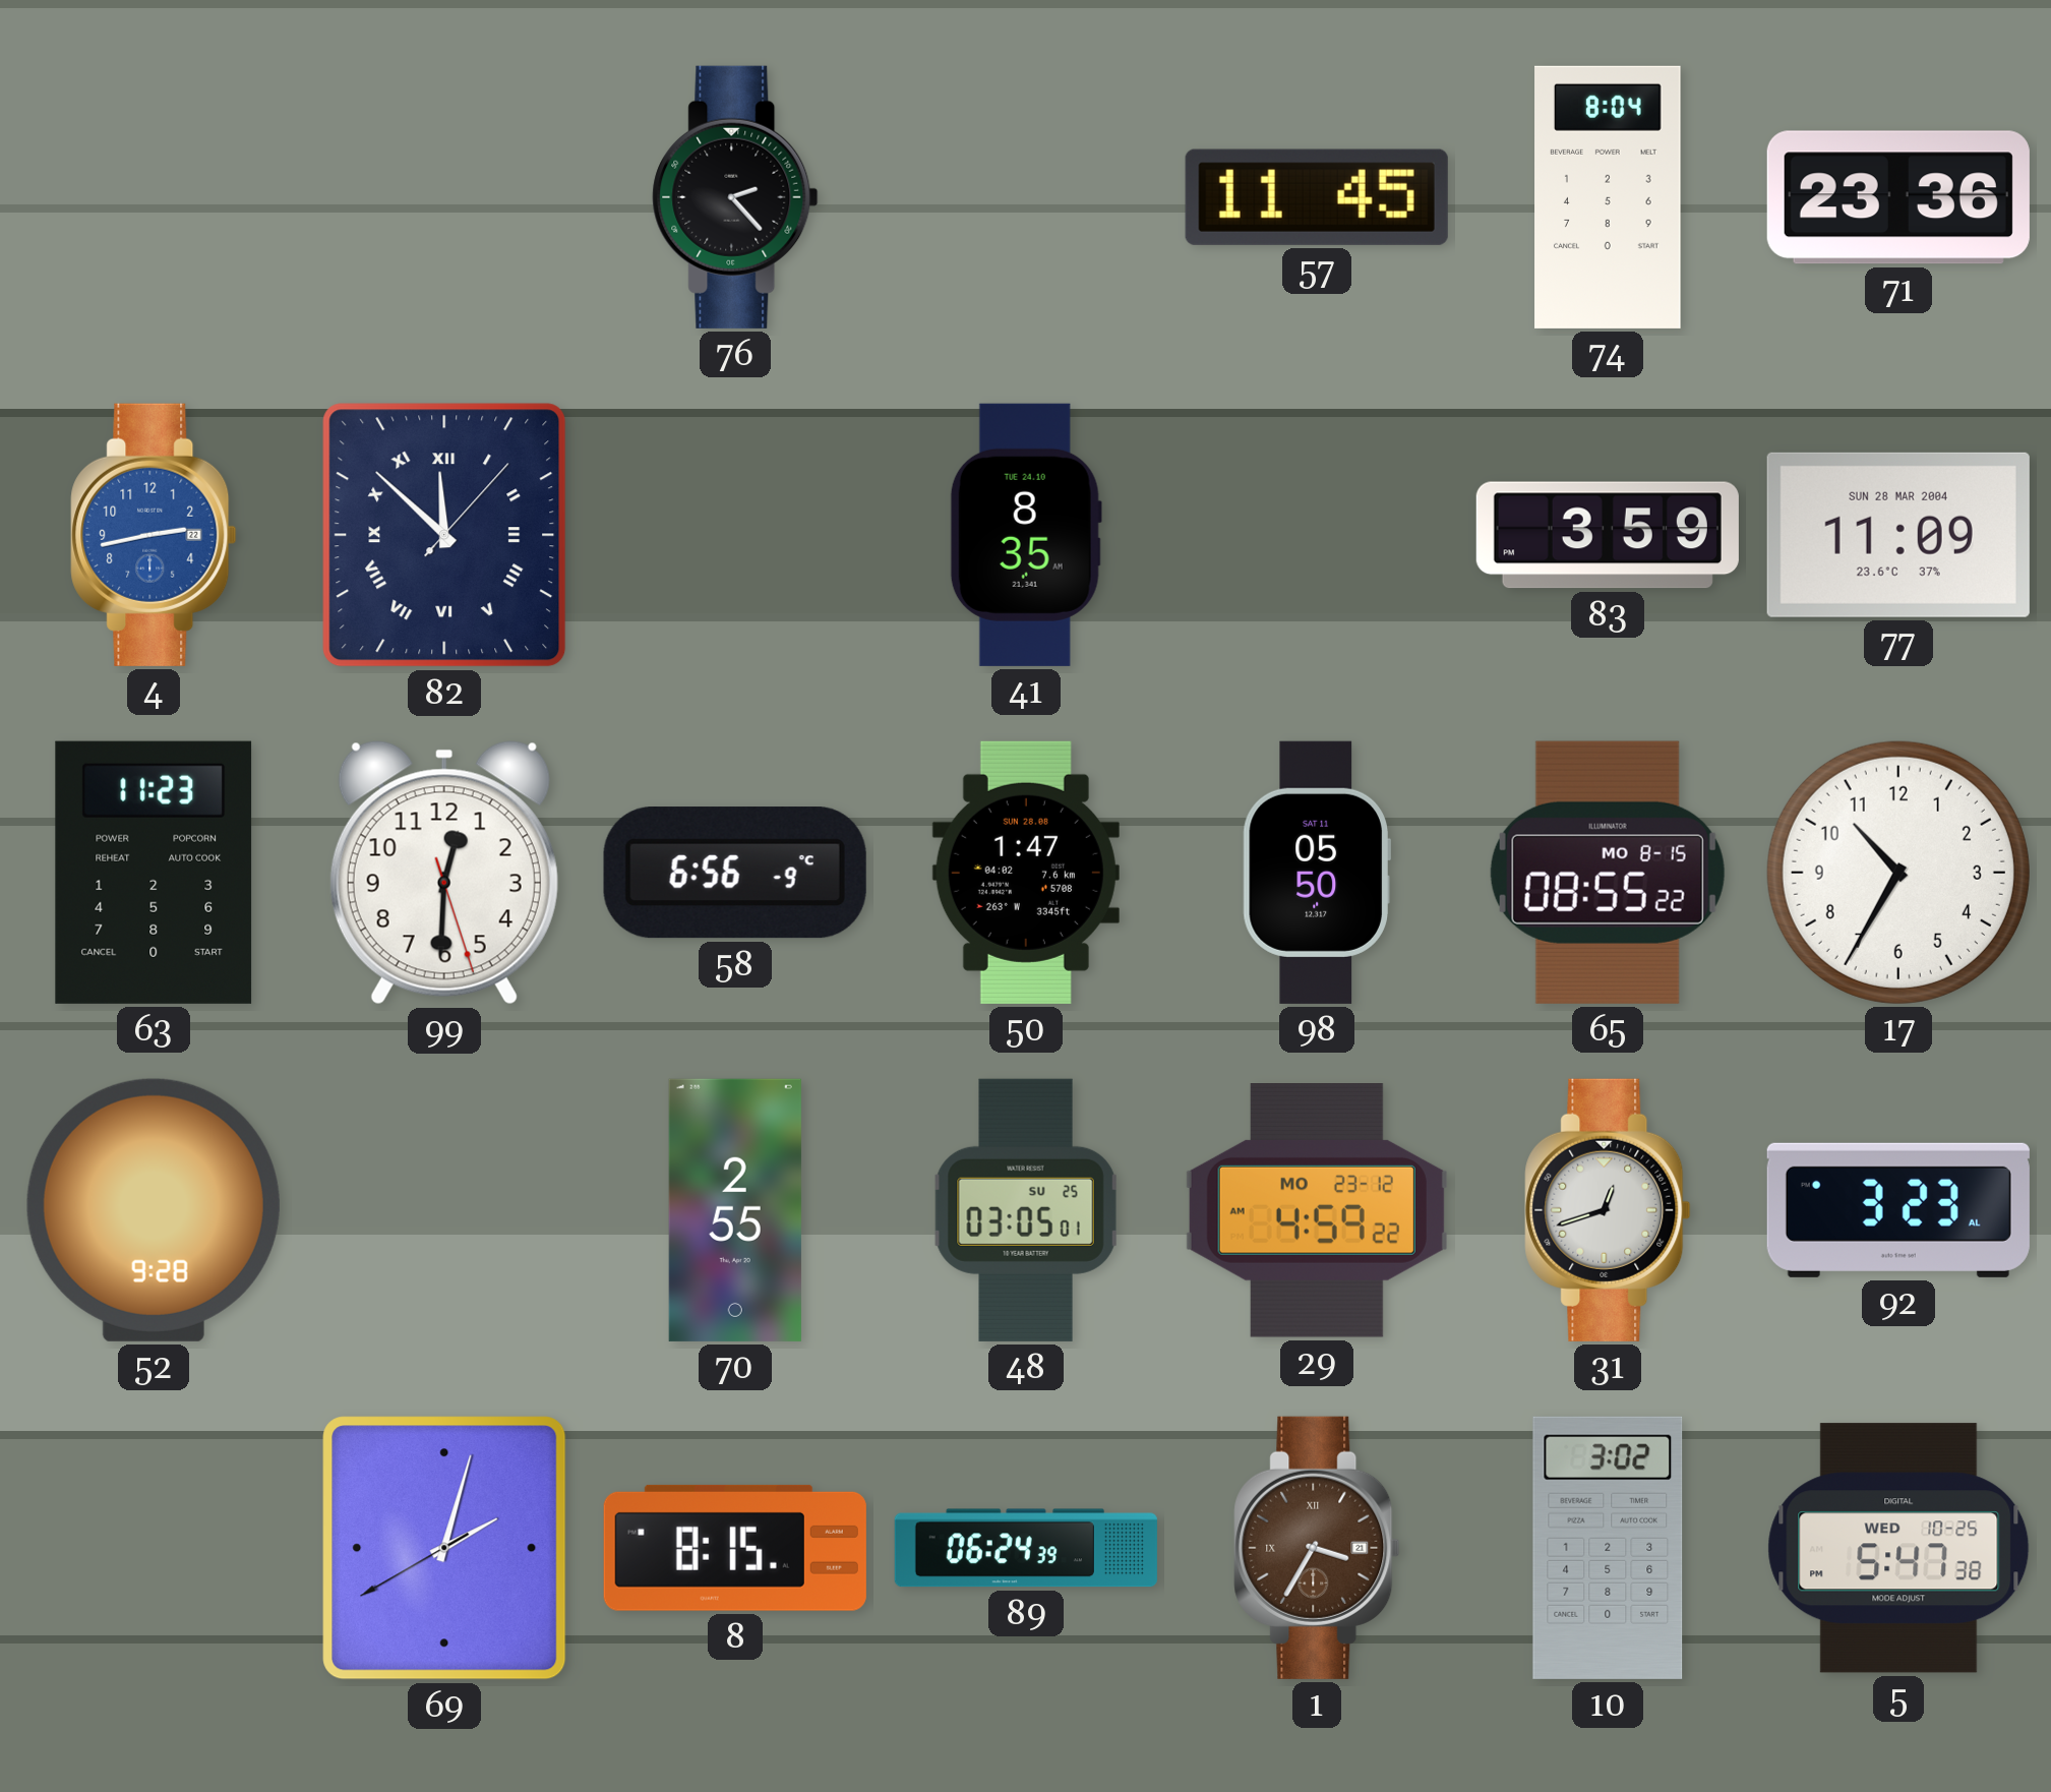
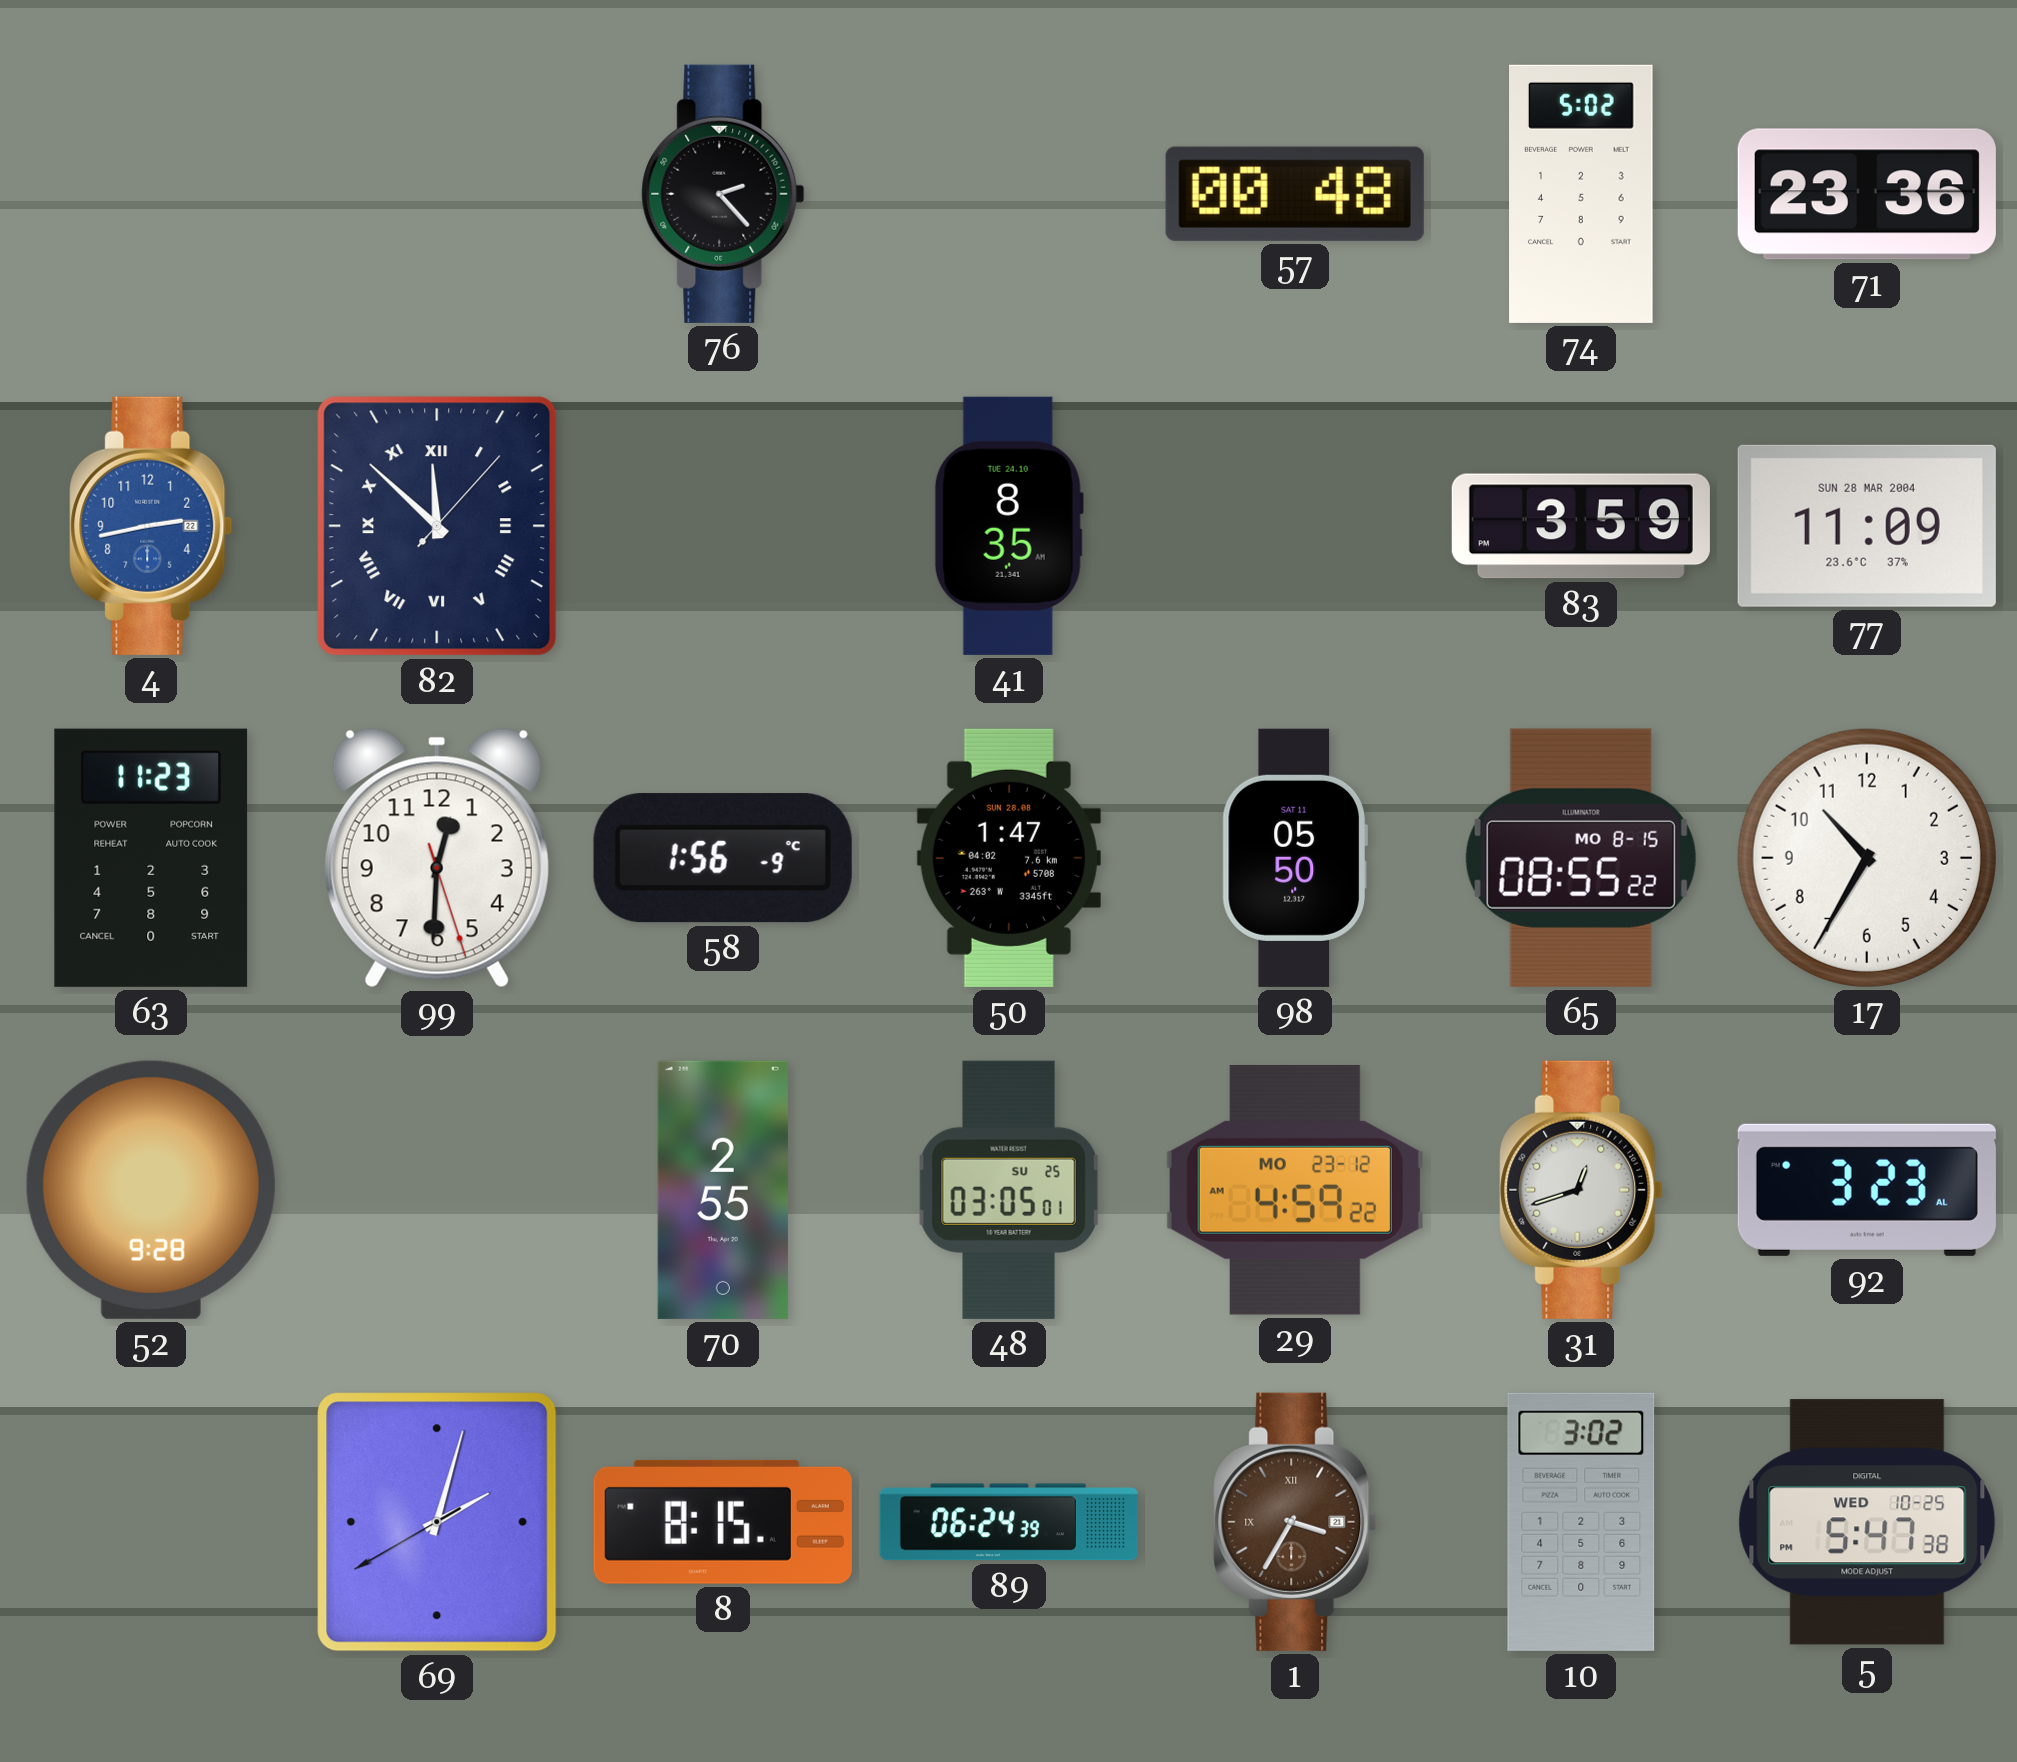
57: 11:45 -> 00:48
74: 8:04 -> 5:02
58: 6:56 -> 1:56
